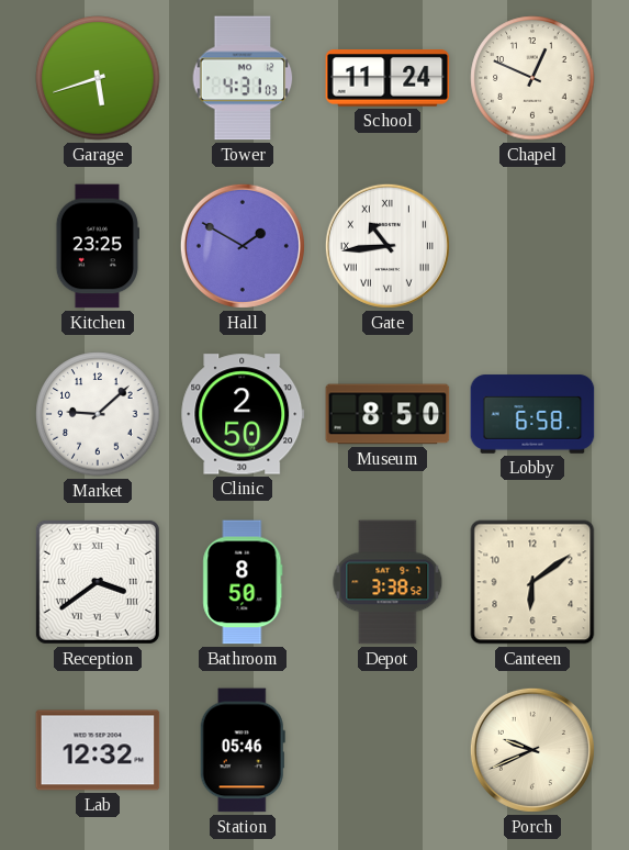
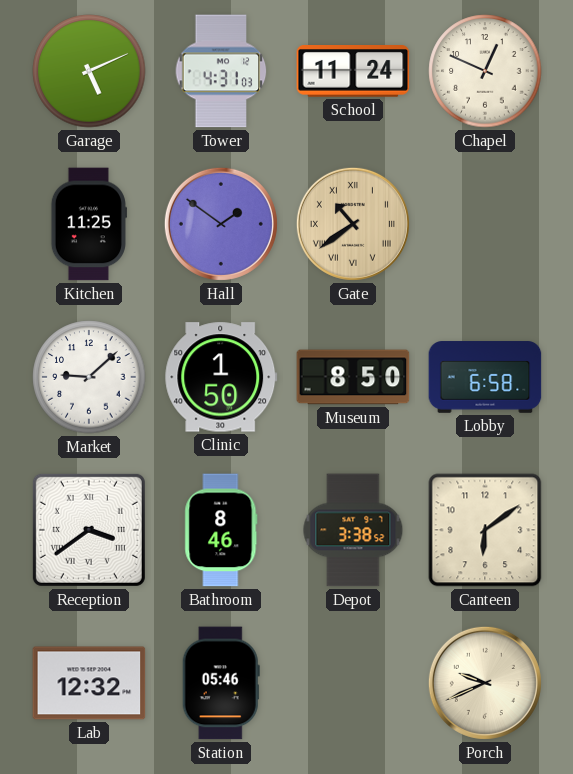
Garage: 5:42 -> 5:11
Kitchen: 23:25 -> 11:25
Hall: 1:50 -> 1:51
Gate: 10:44 -> 10:39
Gate dial: white -> champagne
Clinic: 2:50 -> 1:50
Bathroom: 8:50 -> 8:46
